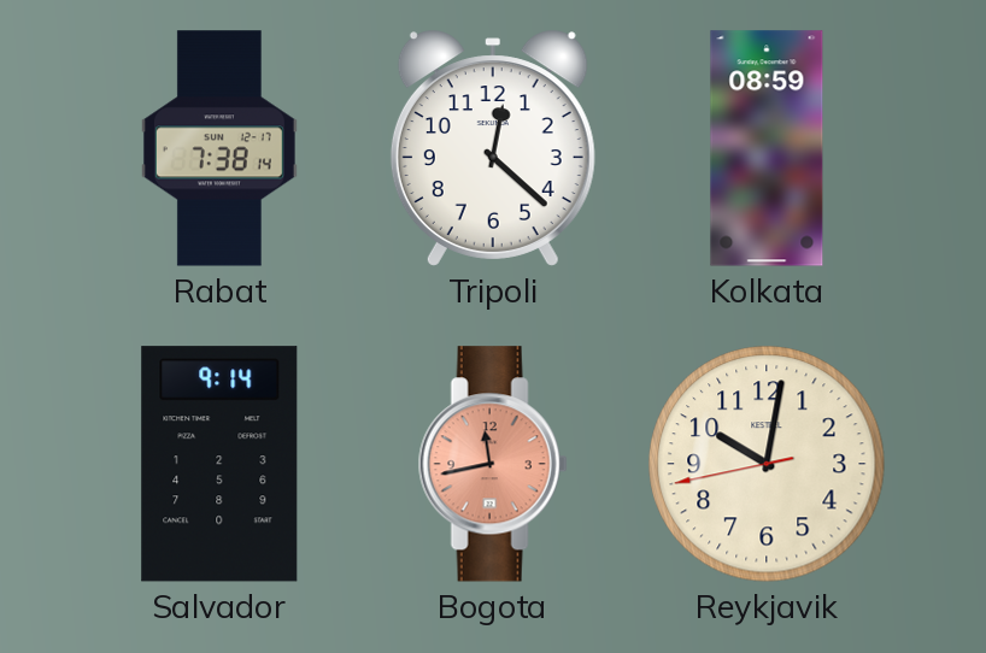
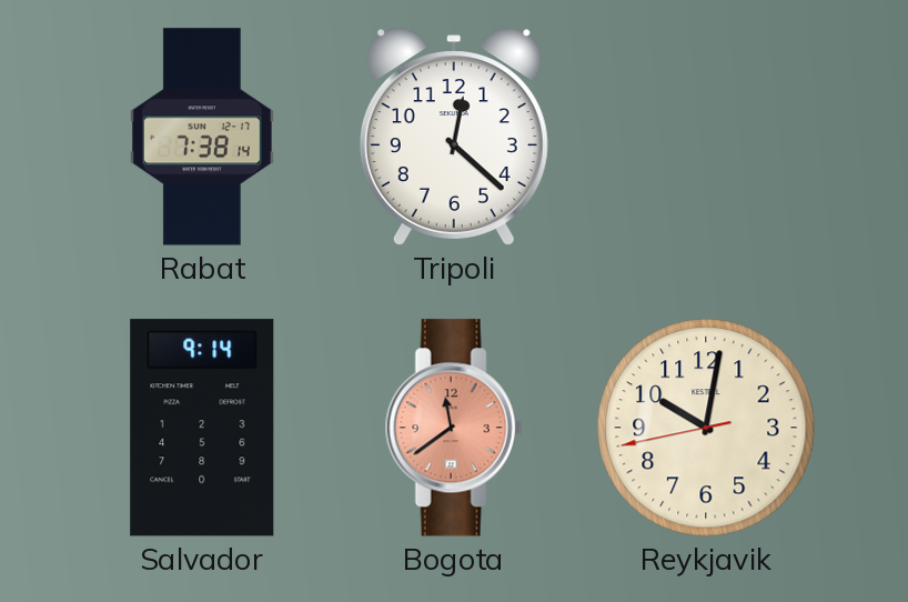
Kolkata: 08:59 -> none
Bogota: 11:43 -> 11:39
